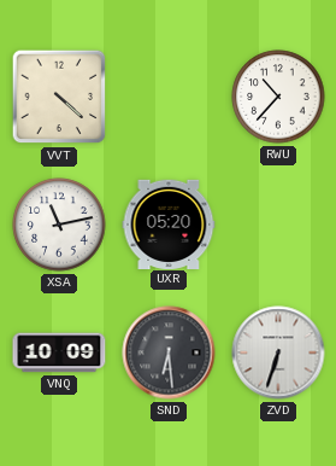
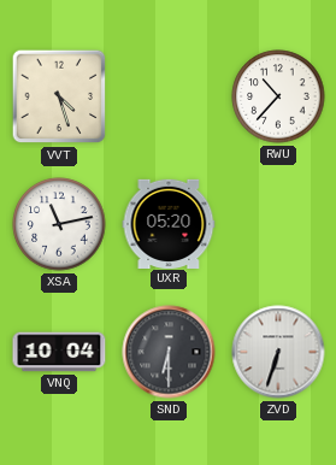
VVT: 4:22 -> 4:27
VNQ: 10:09 -> 10:04
SND: 6:29 -> 6:30
